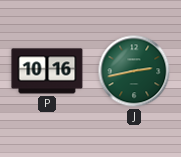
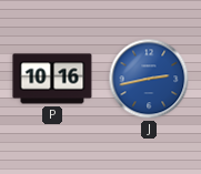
J dial: green -> blue
